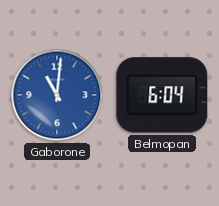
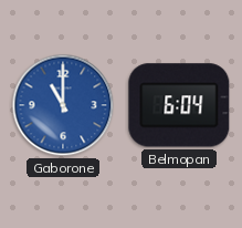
Gaborone: 11:01 -> 11:00
